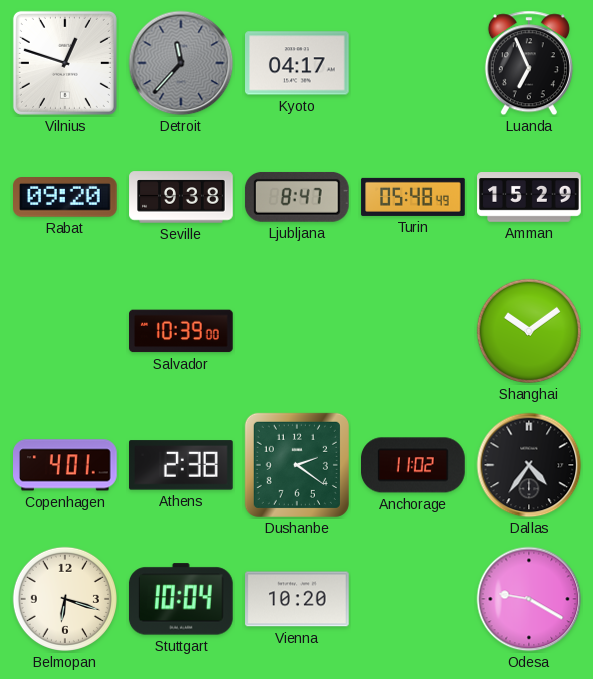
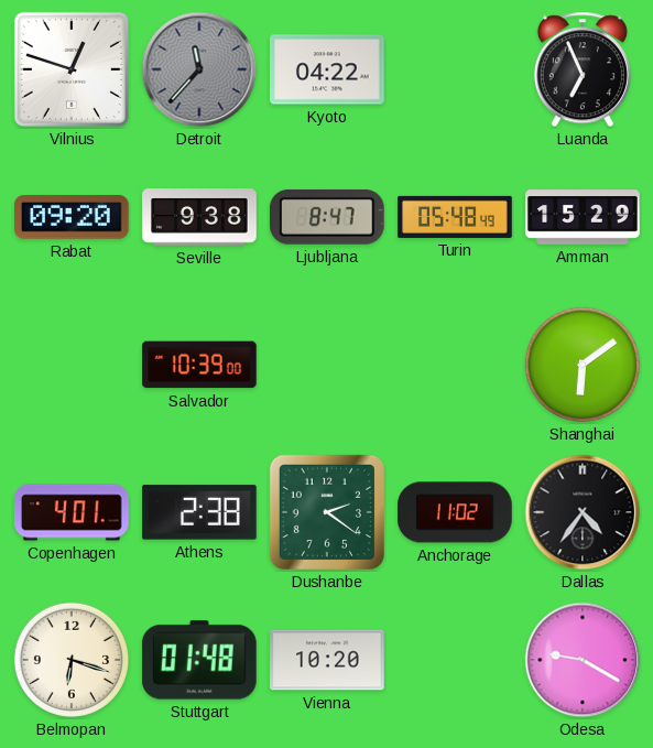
Kyoto: 04:17 -> 04:22
Shanghai: 10:09 -> 6:09
Stuttgart: 10:04 -> 01:48
